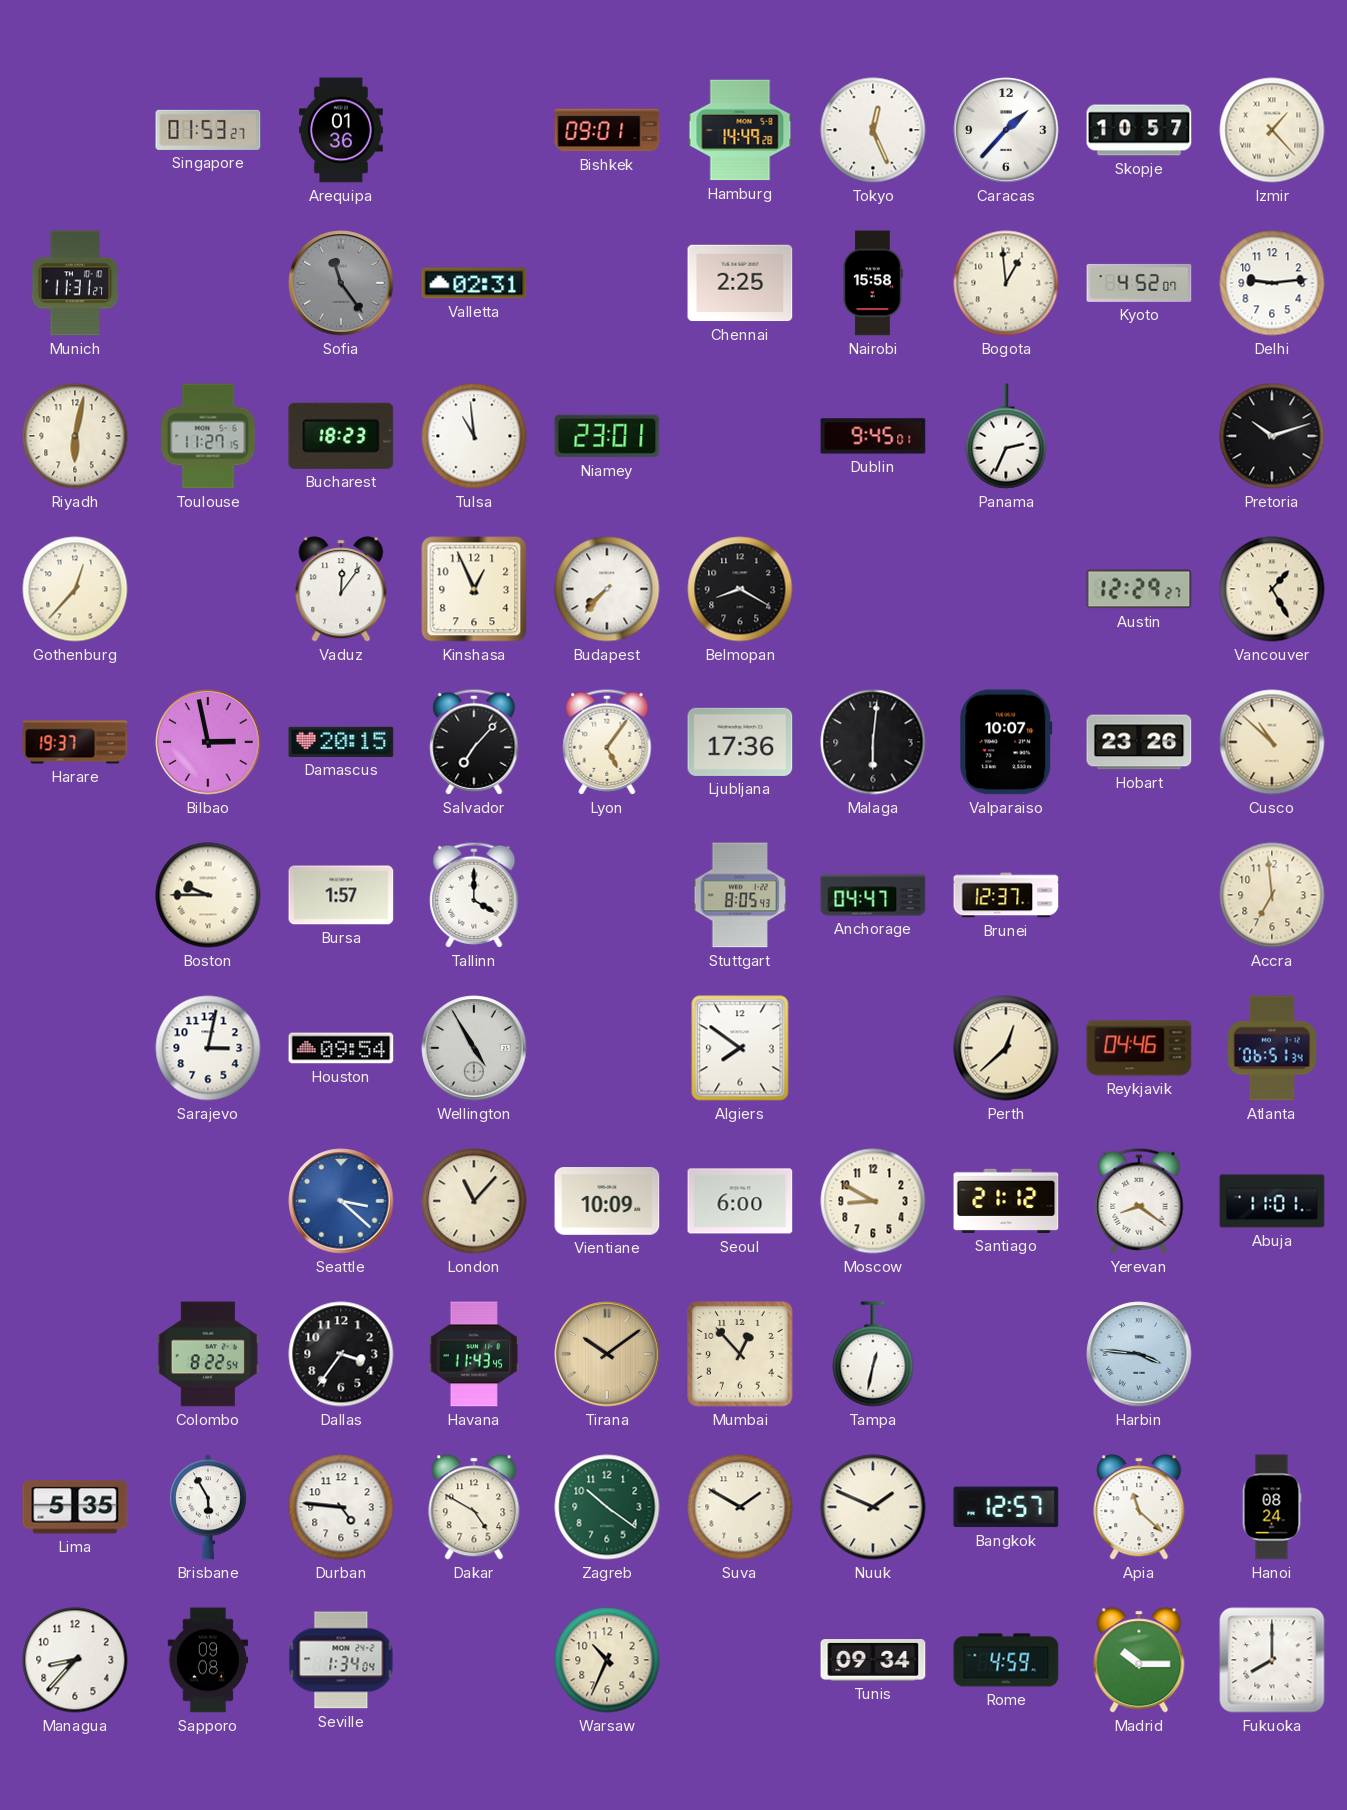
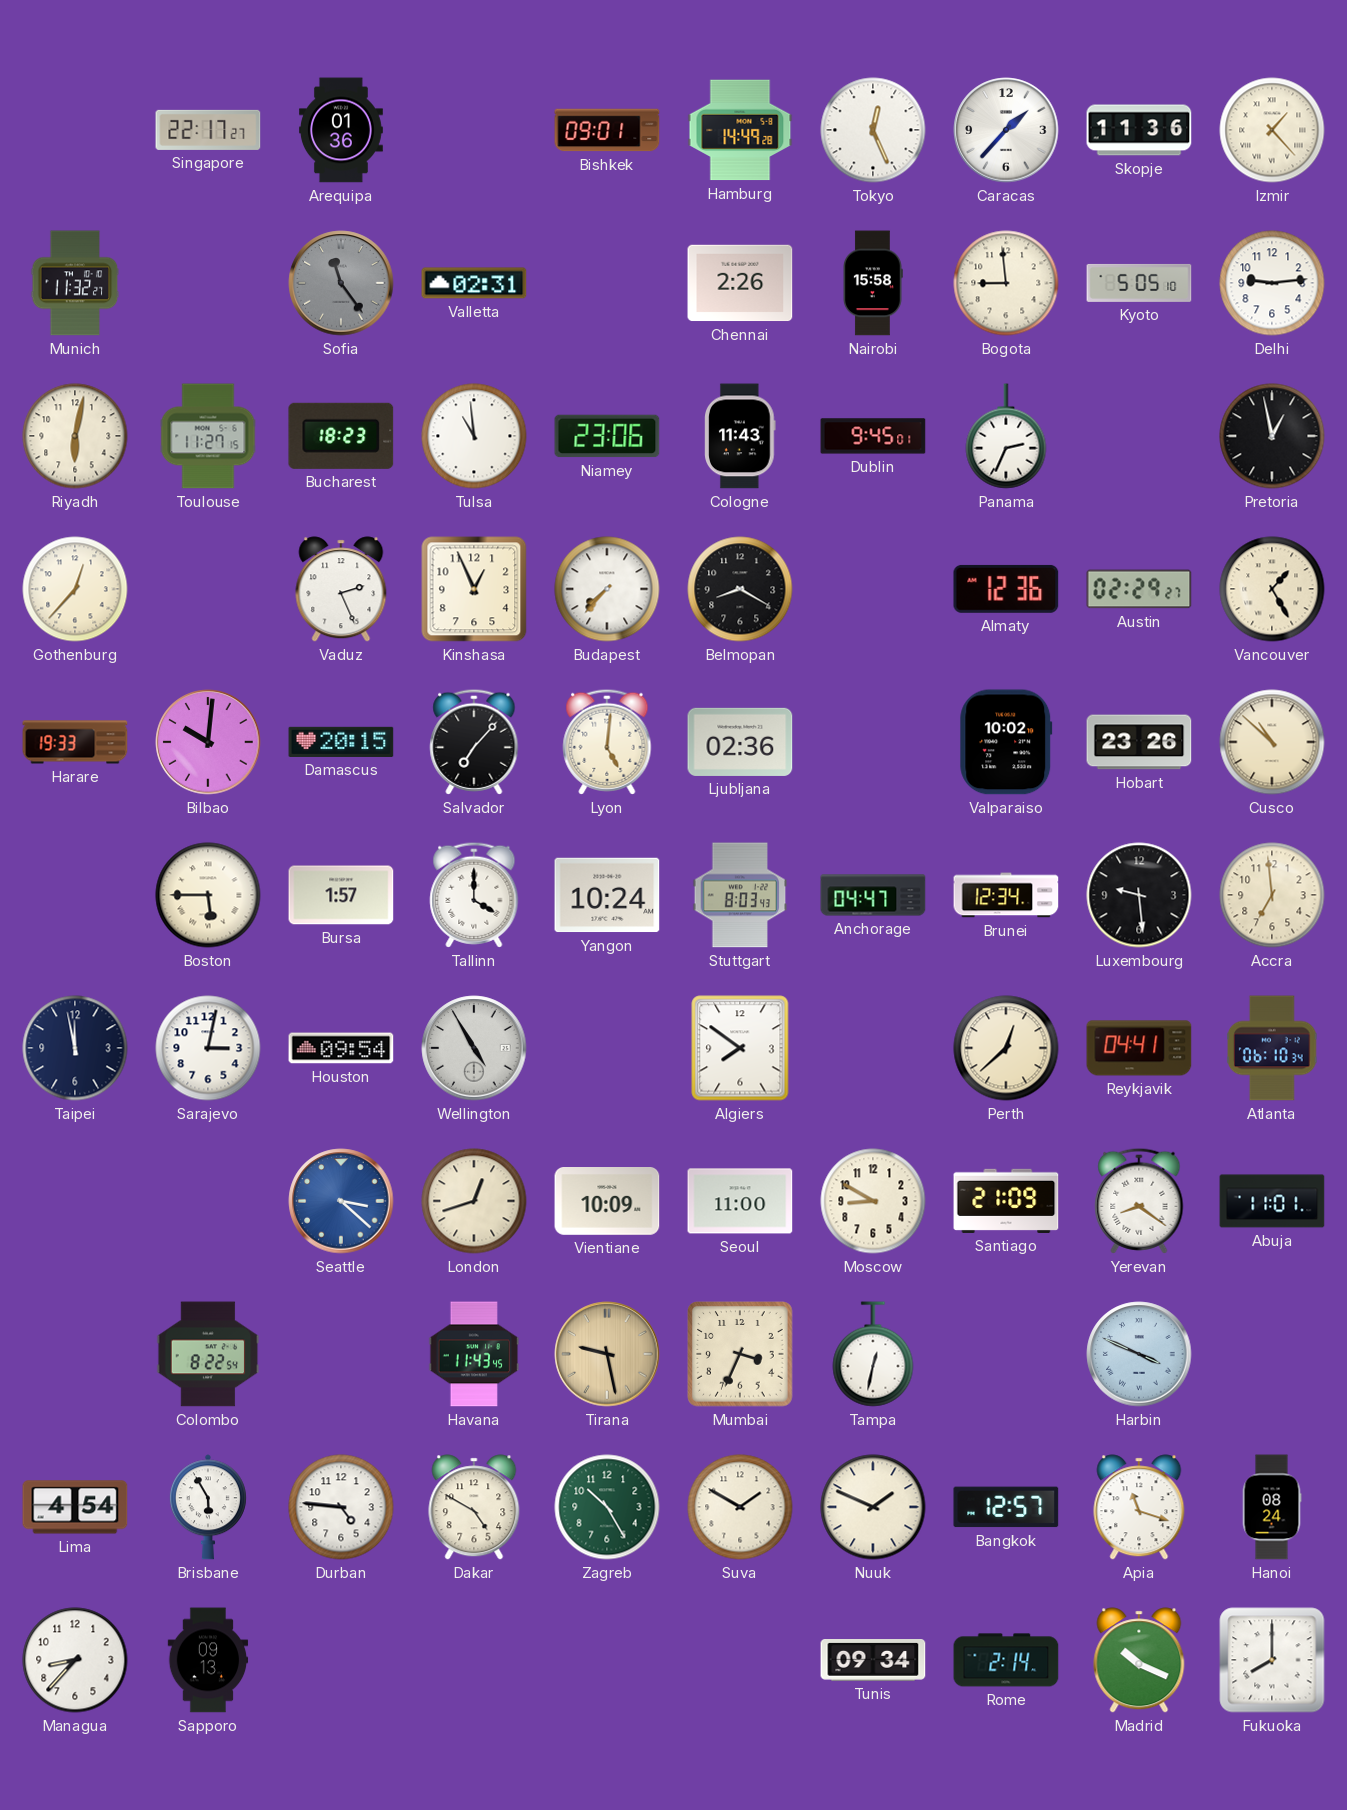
Singapore: 01:53 -> 22:17
Skopje: 10:57 -> 11:36
Munich: 11:31 -> 11:32
Chennai: 2:25 -> 2:26
Bogota: 12:59 -> 8:59
Kyoto: 4:52 -> 5:05
Niamey: 23:01 -> 23:06
Cologne: none -> 11:43
Pretoria: 10:12 -> 12:58
Vaduz: 12:06 -> 2:26
Almaty: none -> 12:36
Austin: 12:29 -> 02:29
Harare: 19:37 -> 19:33
Bilbao: 2:58 -> 10:01
Lyon: 5:06 -> 5:01
Ljubljana: 17:36 -> 02:36
Malaga: 6:01 -> none
Valparaiso: 10:07 -> 10:02
Boston: 9:45 -> 5:45
Yangon: none -> 10:24
Stuttgart: 8:05 -> 8:03
Brunei: 12:37 -> 12:34
Luxembourg: none -> 9:29
Taipei: none -> 11:58
Reykjavik: 04:46 -> 04:41
Atlanta: 06:51 -> 06:10
London: 11:07 -> 12:42
Seoul: 6:00 -> 11:00
Santiago: 21:12 -> 21:09
Dallas: 3:36 -> none
Tirana: 10:09 -> 9:28
Mumbai: 12:53 -> 3:34
Harbin: 3:46 -> 3:49
Lima: 5:35 -> 4:54
Zagreb: 10:21 -> 10:25
Apia: 11:22 -> 11:18
Sapporo: 09:08 -> 09:13
Seville: 1:34 -> none
Warsaw: 10:34 -> none
Rome: 4:59 -> 2:14
Madrid: 10:15 -> 10:19
